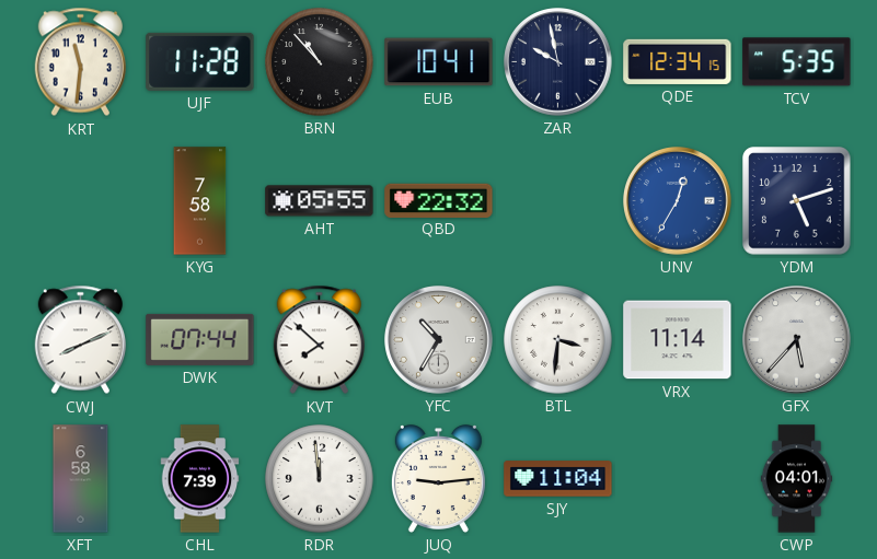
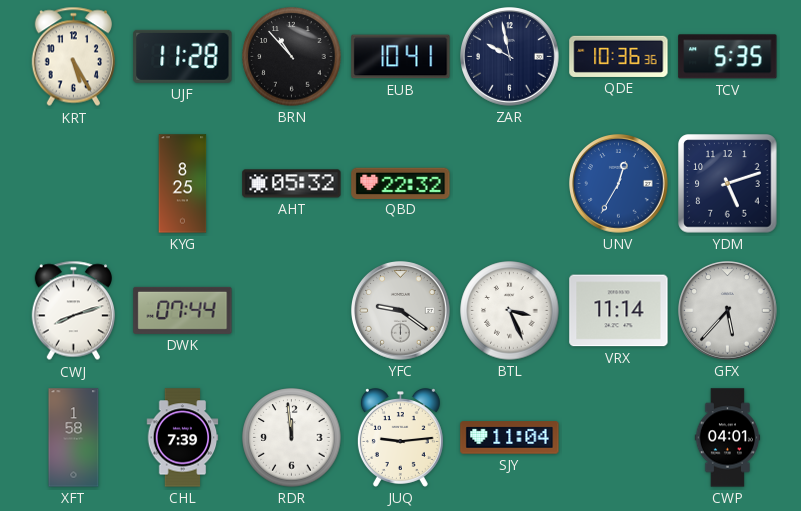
KRT: 11:31 -> 5:25
QDE: 12:34 -> 10:36
KYG: 7:58 -> 8:25
AHT: 05:55 -> 05:32
CWJ: 8:11 -> 8:12
KVT: 7:52 -> none
YFC: 10:35 -> 9:21
BTL: 3:31 -> 3:26
XFT: 6:58 -> 1:58
